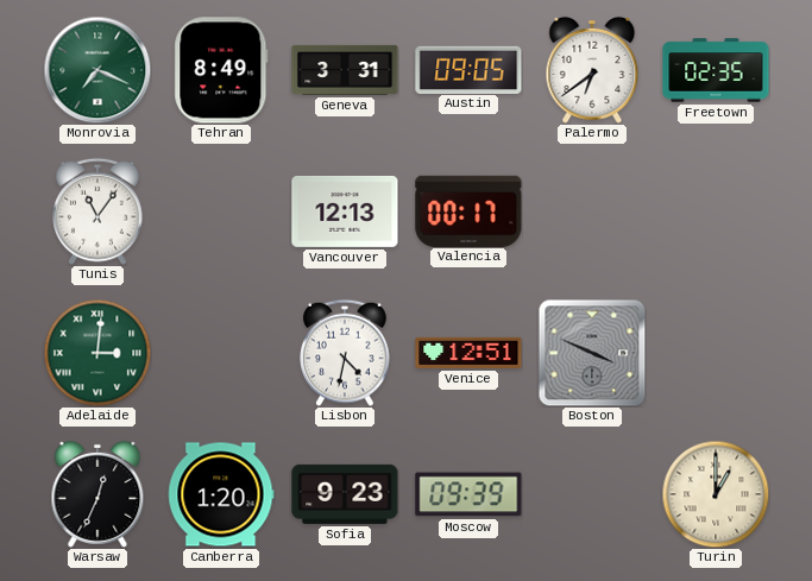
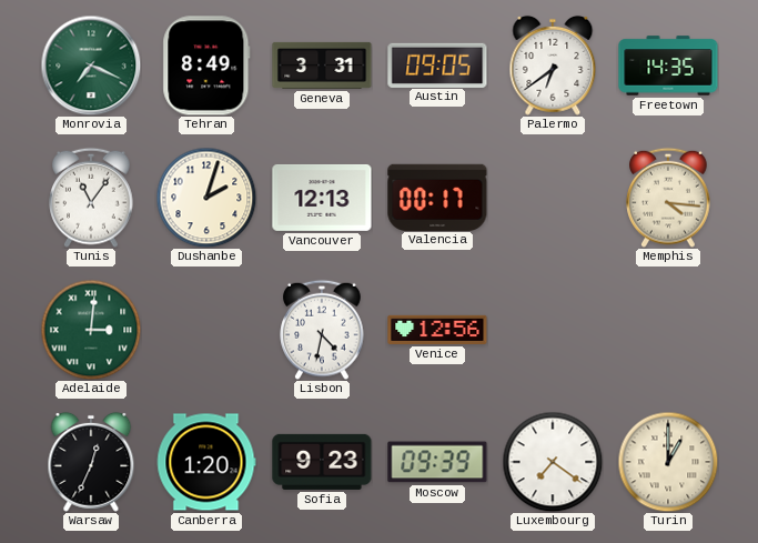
Freetown: 02:35 -> 14:35
Dushanbe: none -> 2:03
Memphis: none -> 4:16
Venice: 12:51 -> 12:56
Boston: 3:49 -> none
Luxembourg: none -> 7:21
